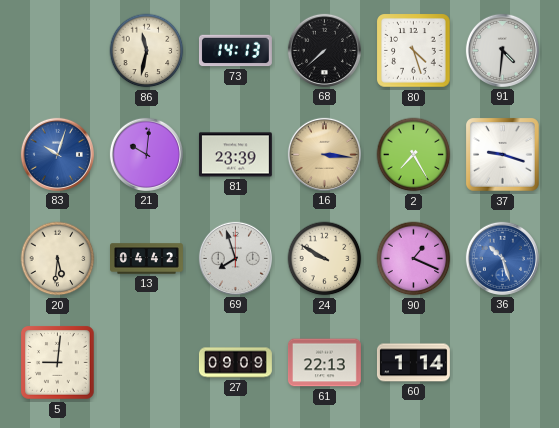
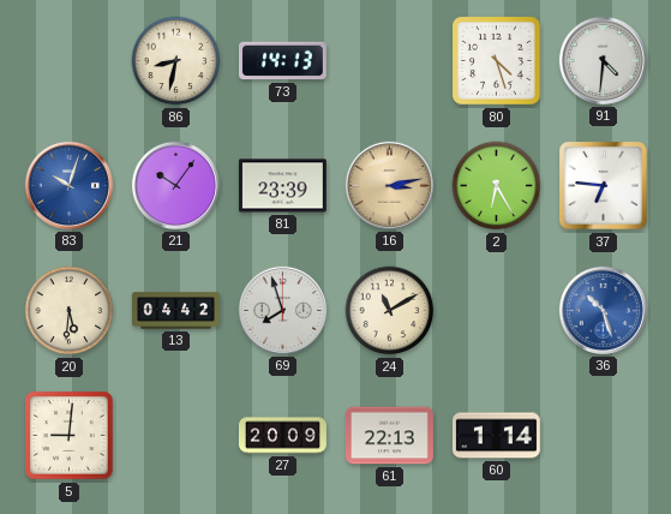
86: 11:32 -> 8:32
68: 7:38 -> none
21: 10:01 -> 10:06
16: 3:16 -> 3:13
2: 7:25 -> 6:25
37: 9:18 -> 6:46
24: 9:50 -> 11:10
90: 1:19 -> none
27: 09:09 -> 20:09
